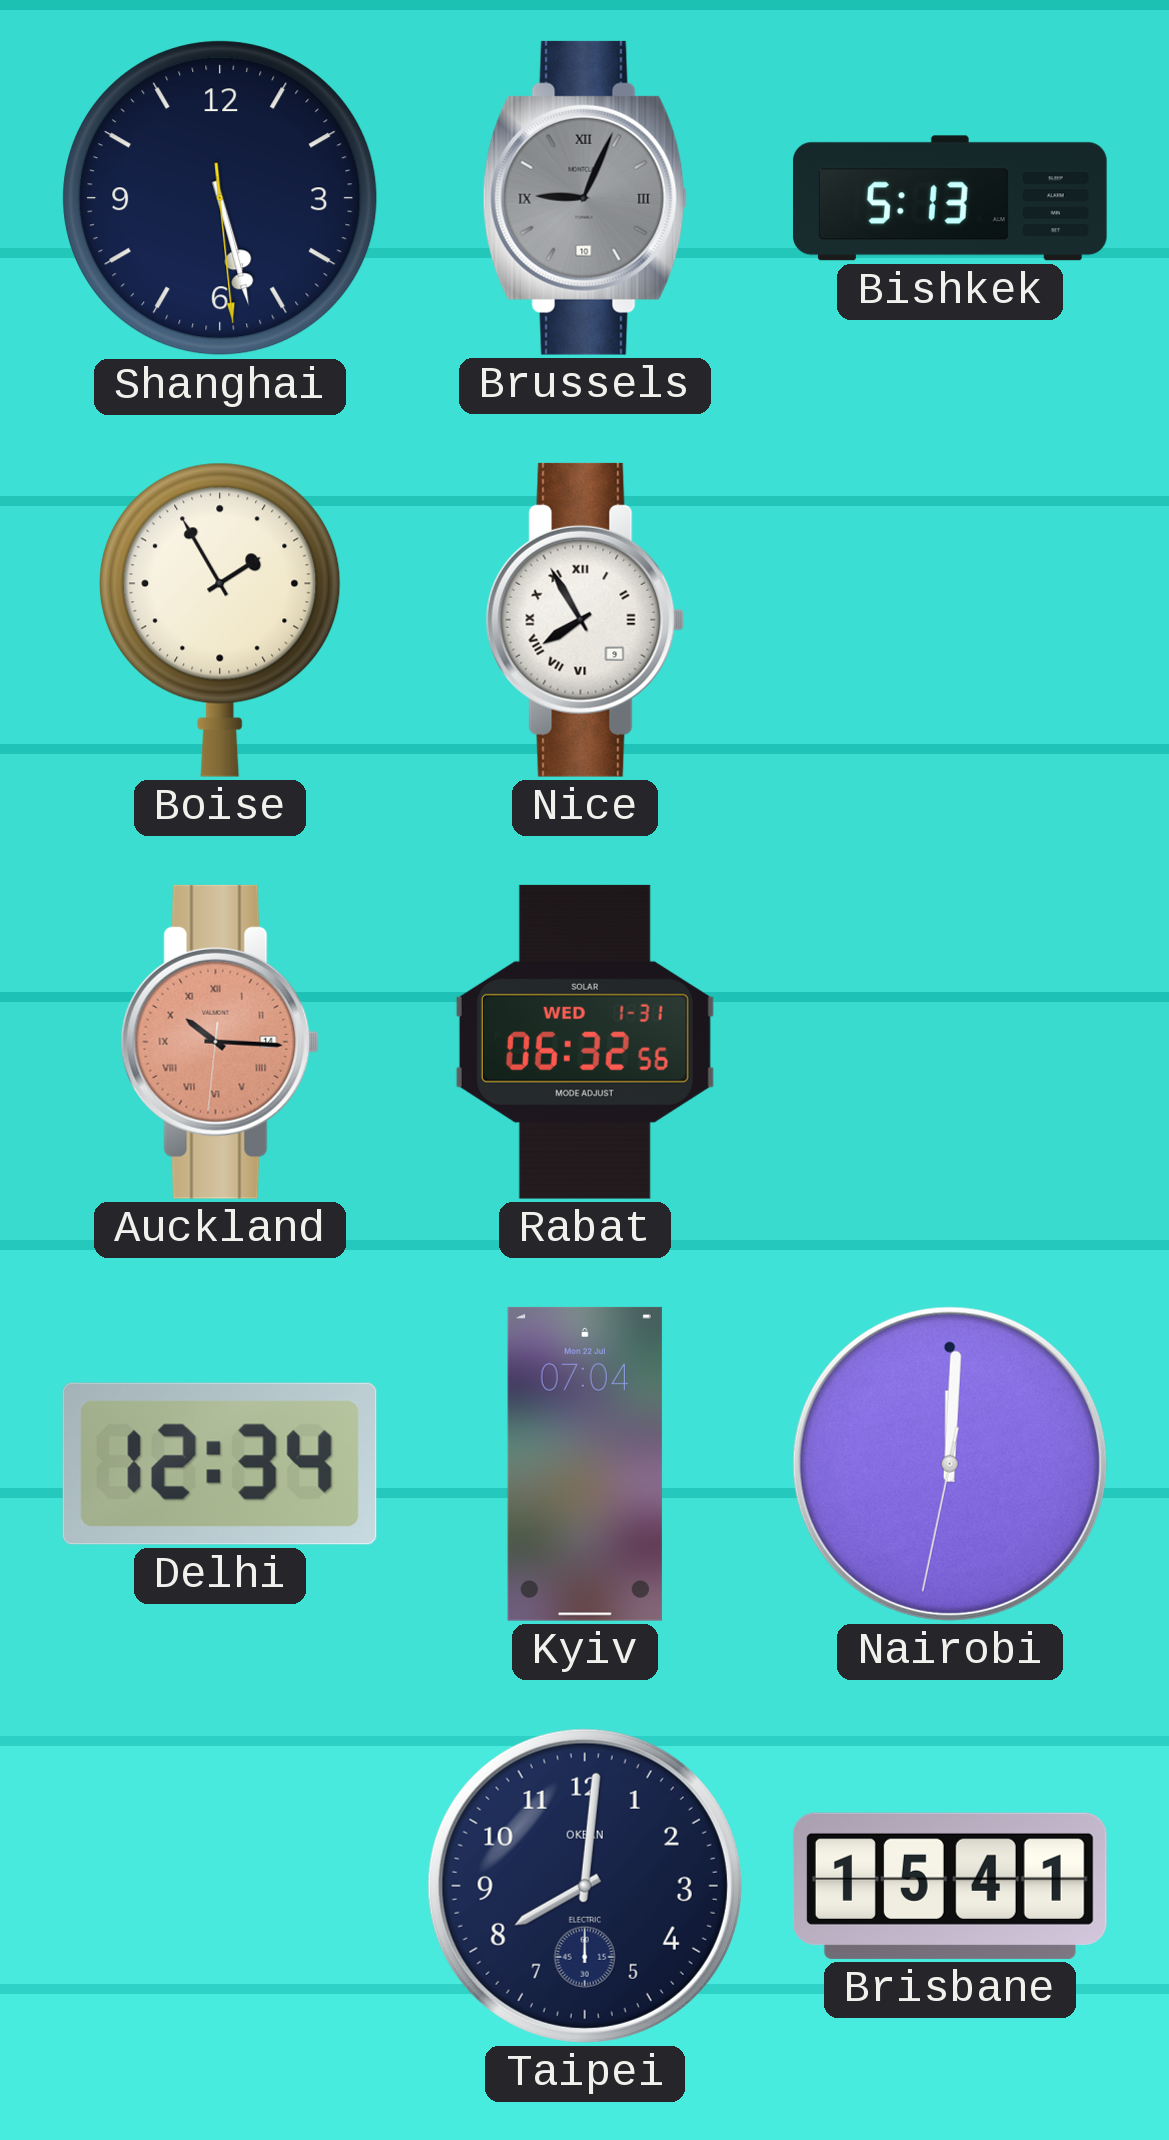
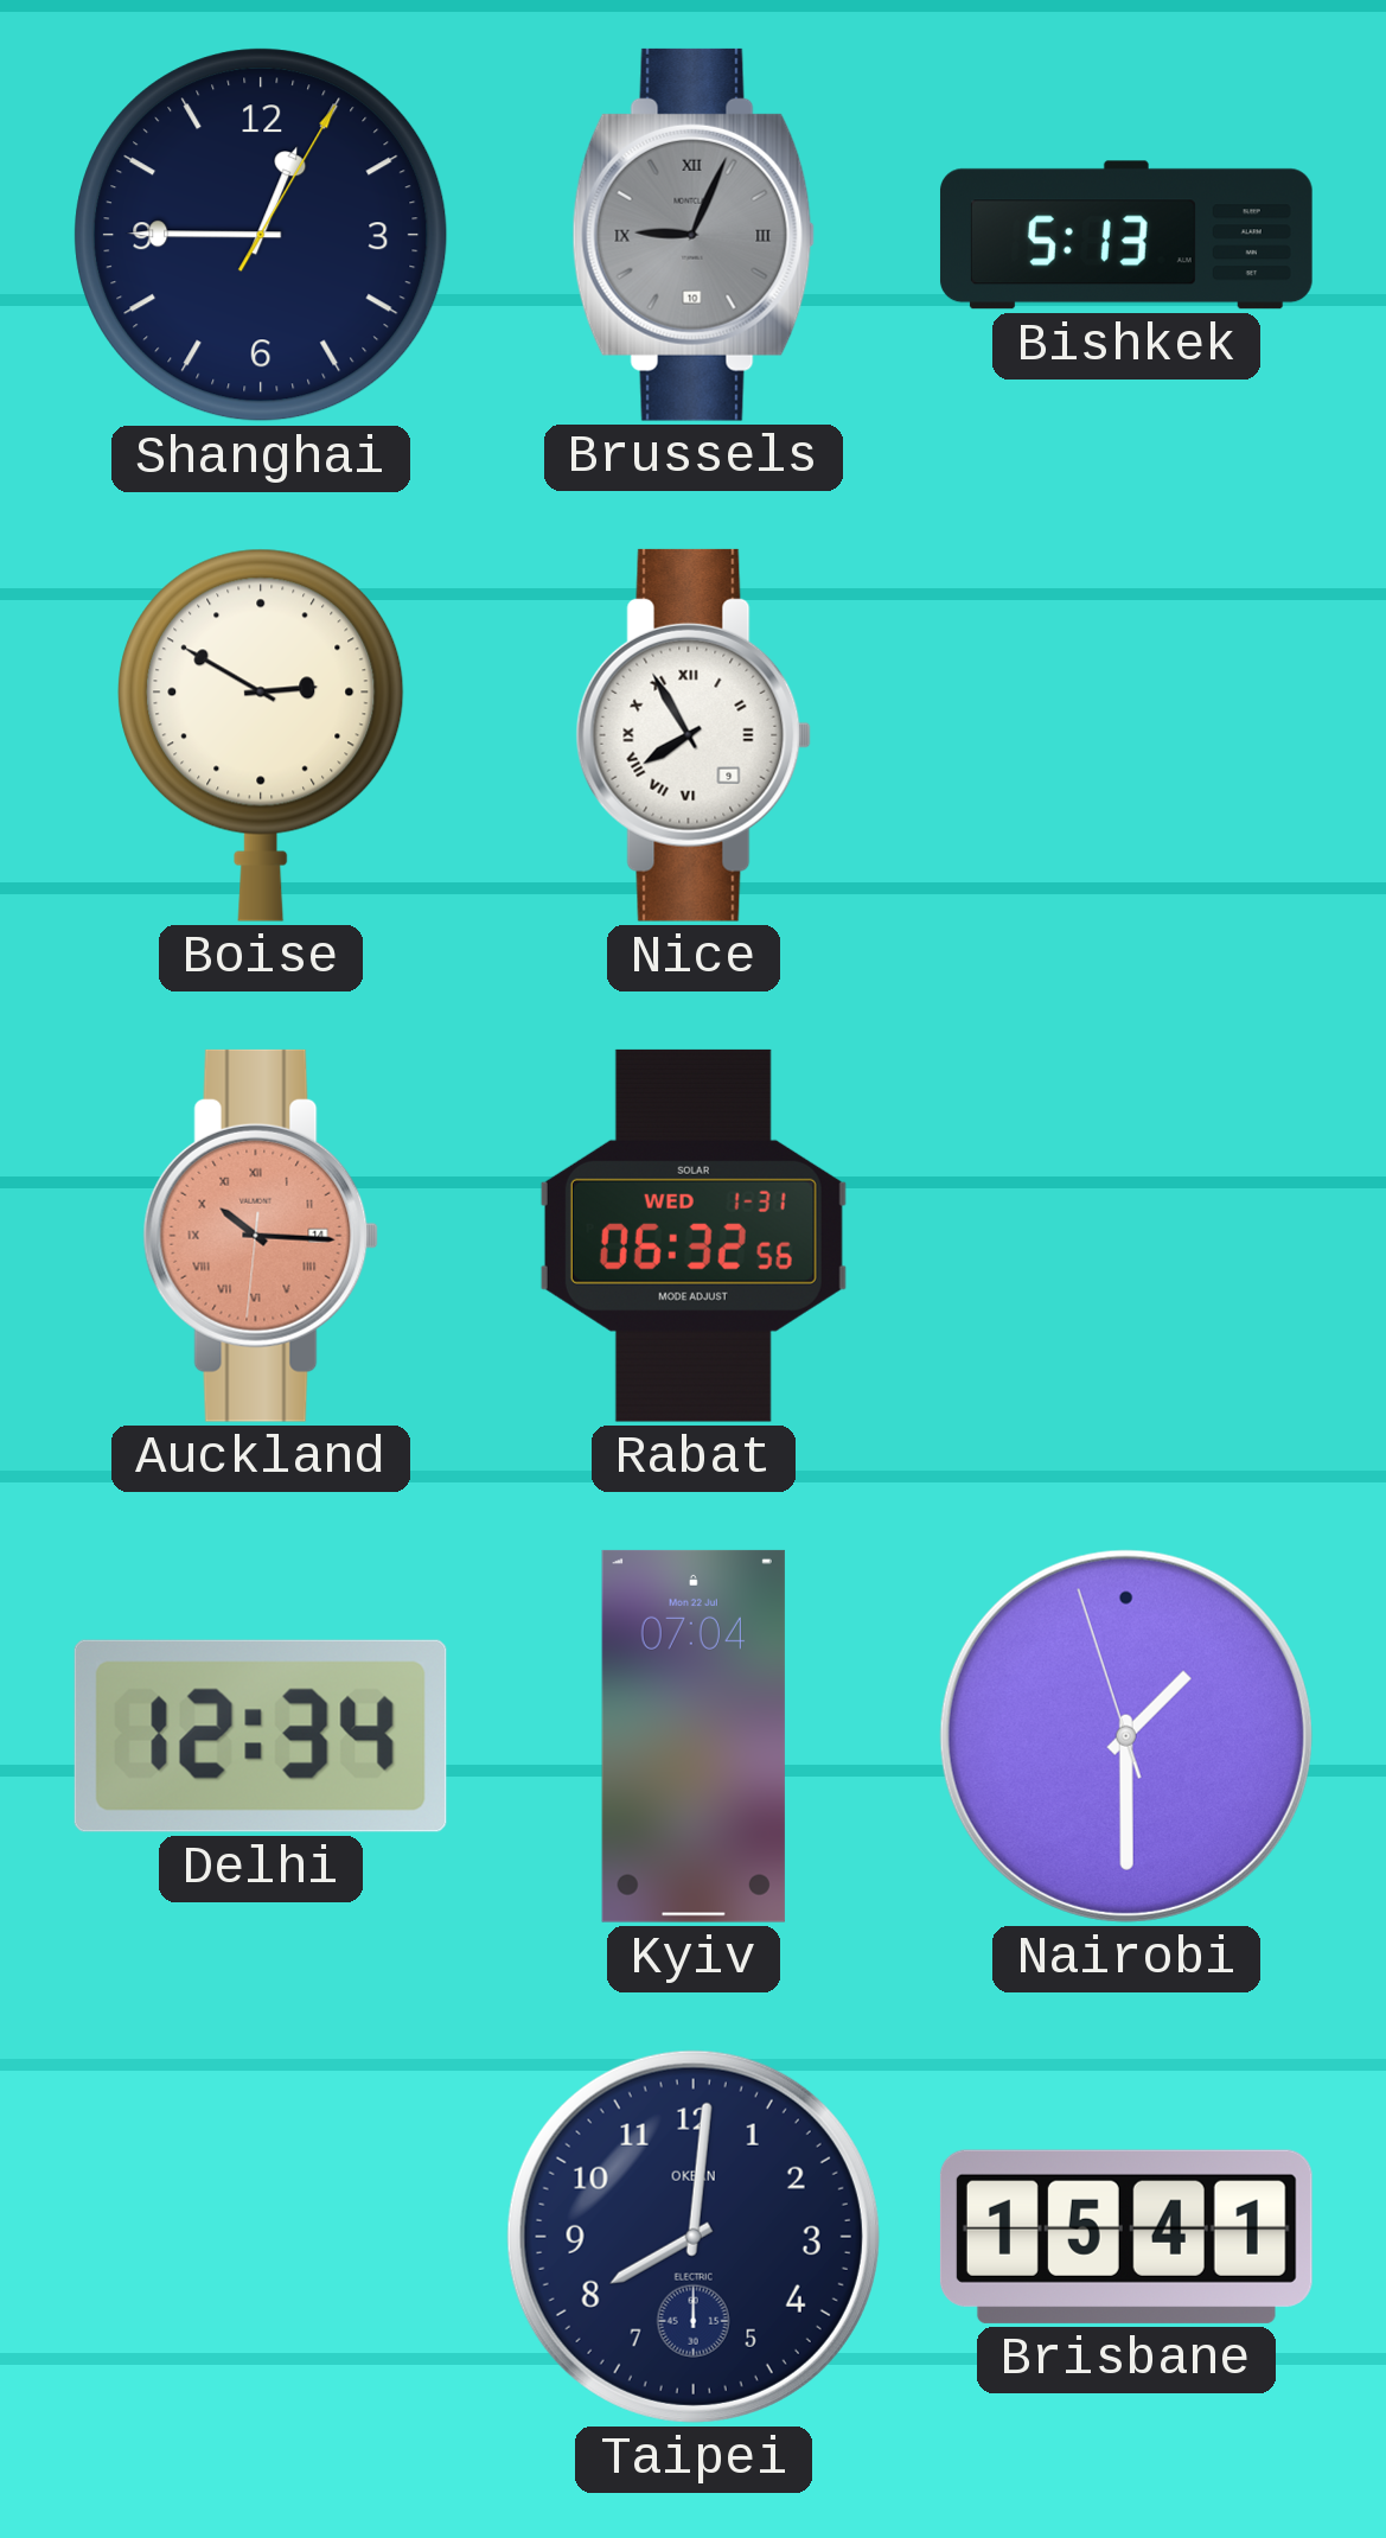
Shanghai: 5:27 -> 12:45
Boise: 1:55 -> 2:50
Nairobi: 12:00 -> 1:29
